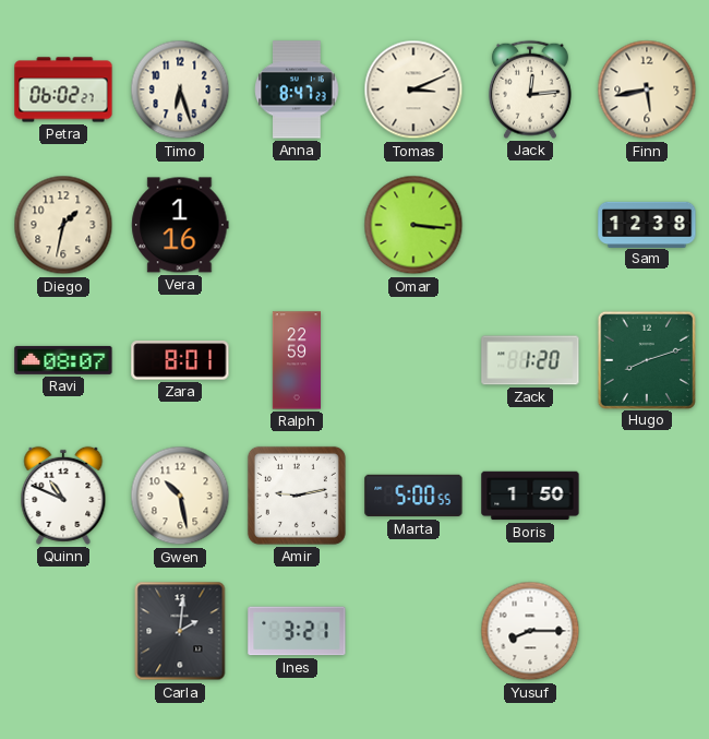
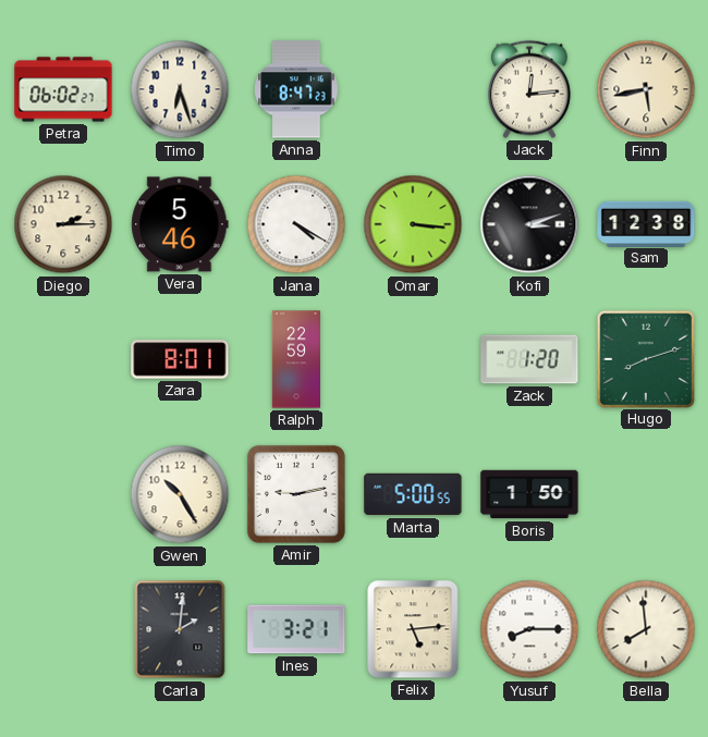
Tomas: 3:11 -> none
Diego: 1:32 -> 2:15
Vera: 1:16 -> 5:46
Jana: none -> 4:20
Kofi: none -> 3:12
Ravi: 08:07 -> none
Quinn: 10:49 -> none
Gwen: 10:28 -> 10:25
Felix: none -> 5:14
Bella: none -> 7:59
